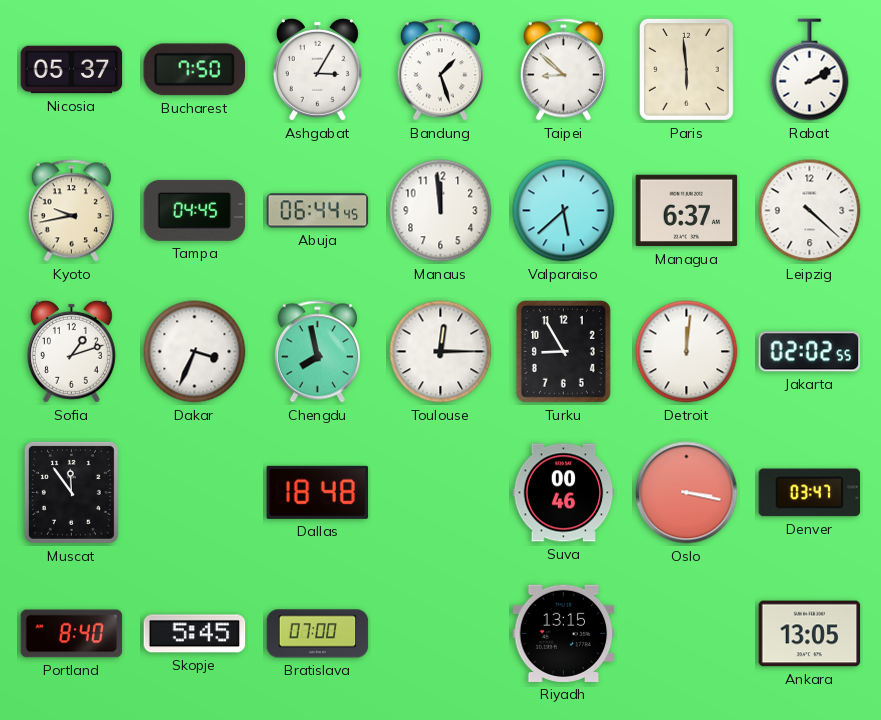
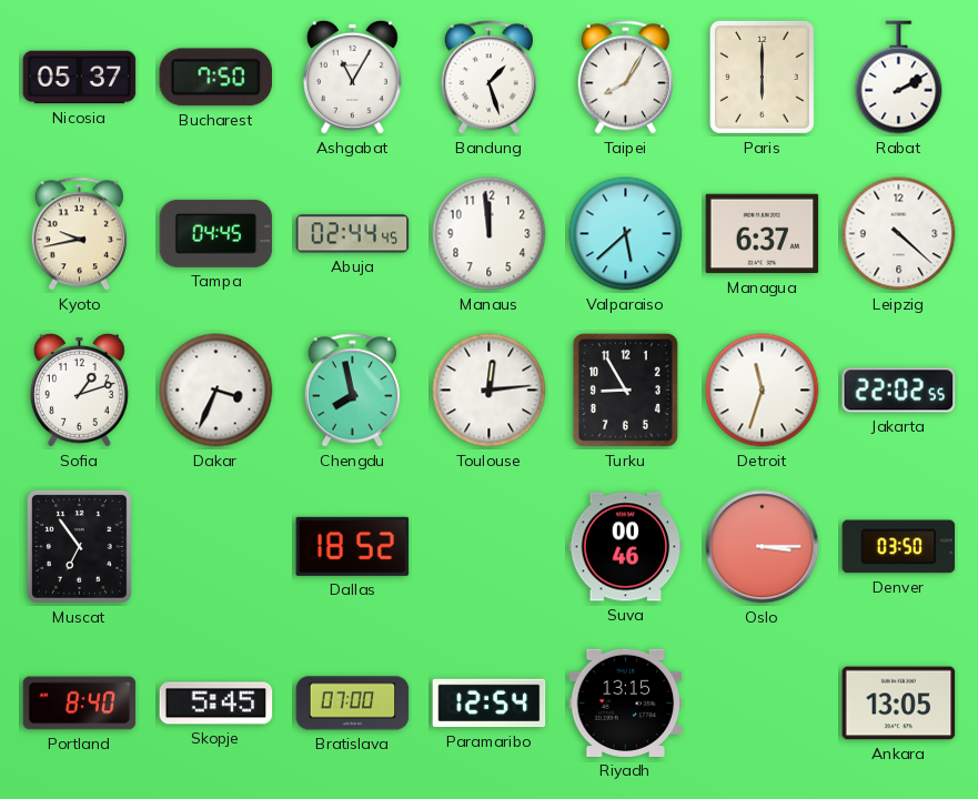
Ashgabat: 3:05 -> 11:05
Taipei: 8:52 -> 8:05
Paris: 5:59 -> 6:00
Abuja: 06:44 -> 02:44
Toulouse: 12:15 -> 12:14
Detroit: 12:01 -> 11:33
Jakarta: 02:02 -> 22:02
Muscat: 11:54 -> 6:54
Dallas: 18:48 -> 18:52
Oslo: 3:17 -> 3:15
Denver: 03:47 -> 03:50
Paramaribo: none -> 12:54
